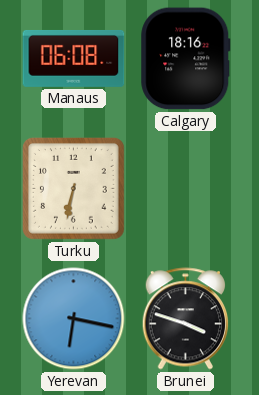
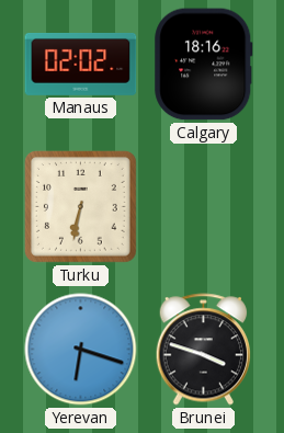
Manaus: 06:08 -> 02:02
Yerevan: 6:17 -> 6:18
